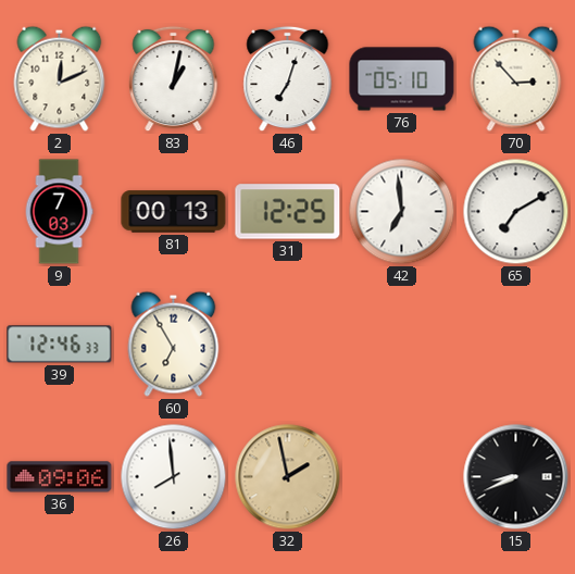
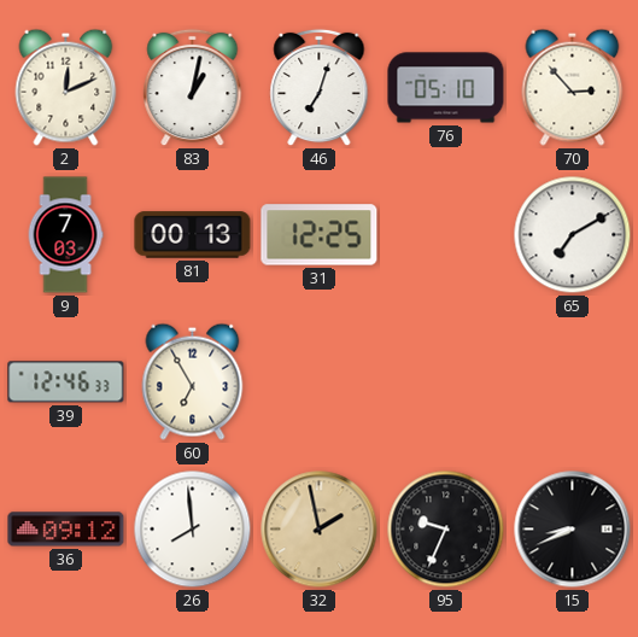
42: 6:59 -> none
36: 09:06 -> 09:12
95: none -> 9:34
